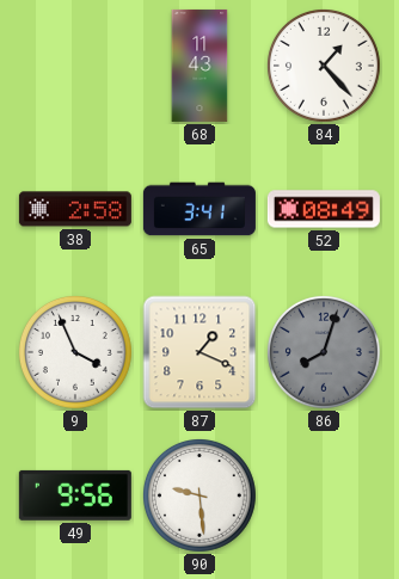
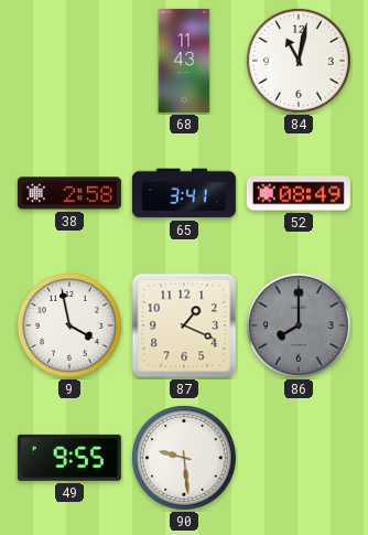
84: 1:23 -> 11:02
9: 3:56 -> 3:58
86: 8:03 -> 8:00
49: 9:56 -> 9:55
